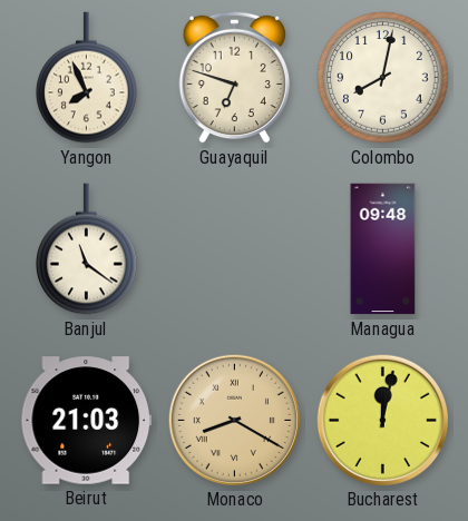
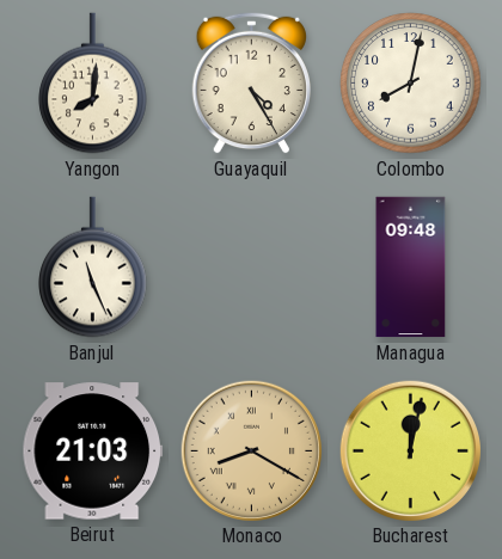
Yangon: 7:56 -> 8:01
Guayaquil: 6:48 -> 4:25
Banjul: 11:21 -> 11:26
